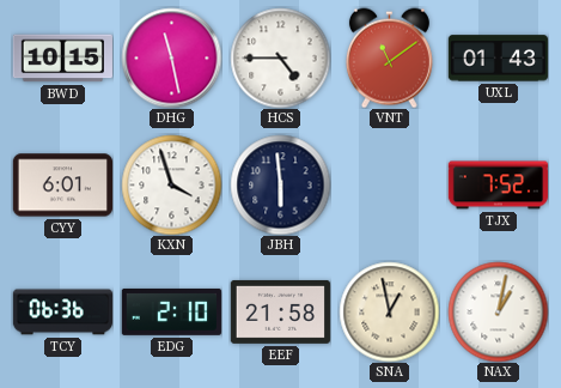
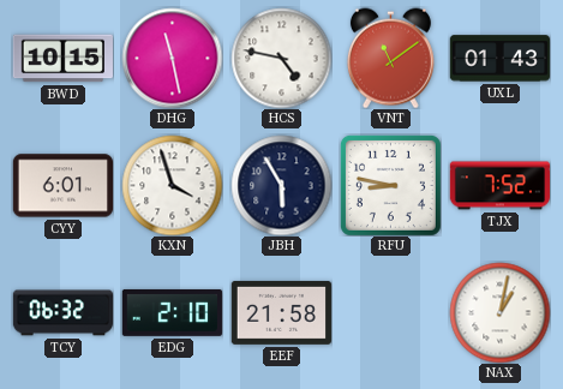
HCS: 4:45 -> 4:47
JBH: 5:59 -> 5:55
RFU: none -> 8:47
TCY: 06:36 -> 06:32
SNA: 12:58 -> none
